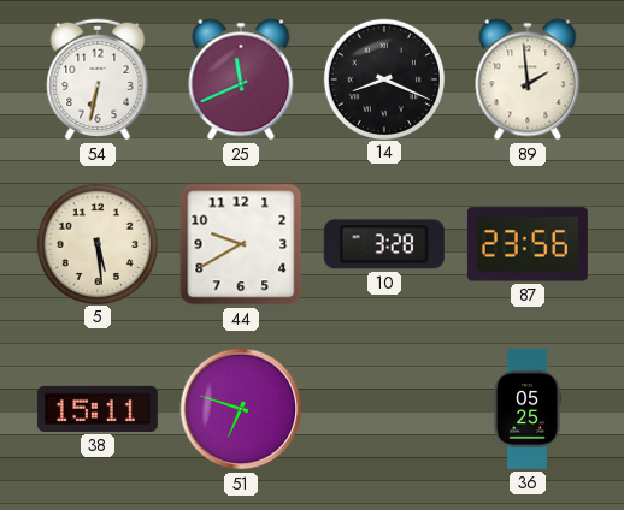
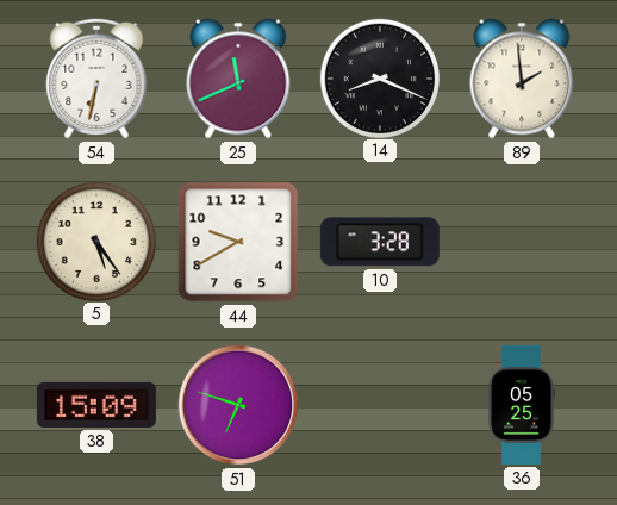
5: 5:29 -> 5:24
87: 23:56 -> none
38: 15:11 -> 15:09
